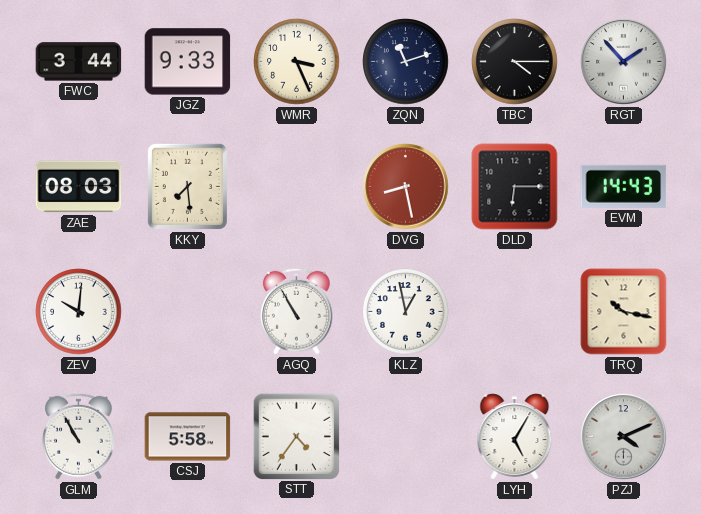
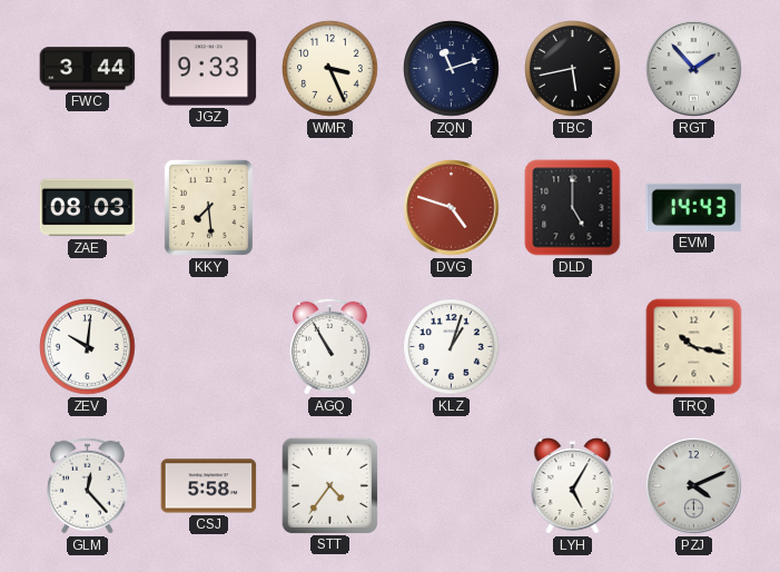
TBC: 4:15 -> 5:43
DVG: 8:28 -> 4:48
DLD: 6:15 -> 5:00
KLZ: 12:58 -> 1:03
GLM: 10:55 -> 12:23
